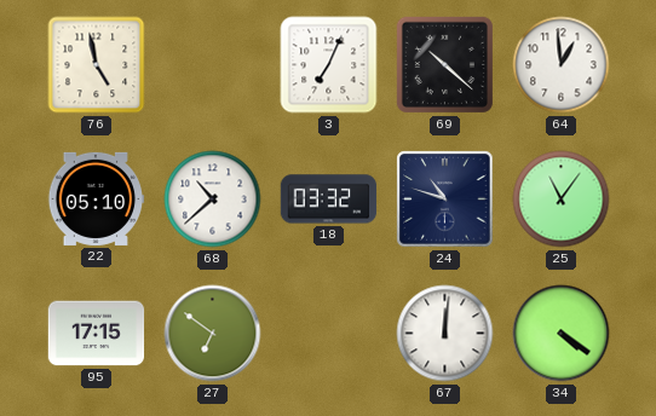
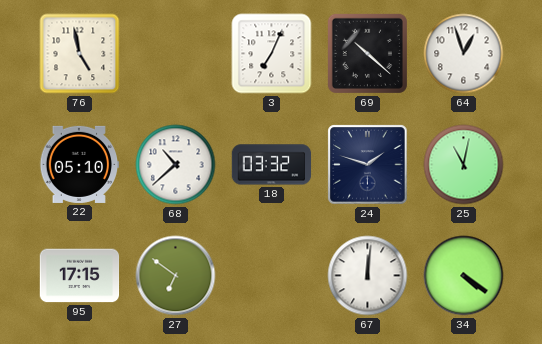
64: 12:59 -> 12:57
24: 10:48 -> 1:48
25: 11:06 -> 11:02
